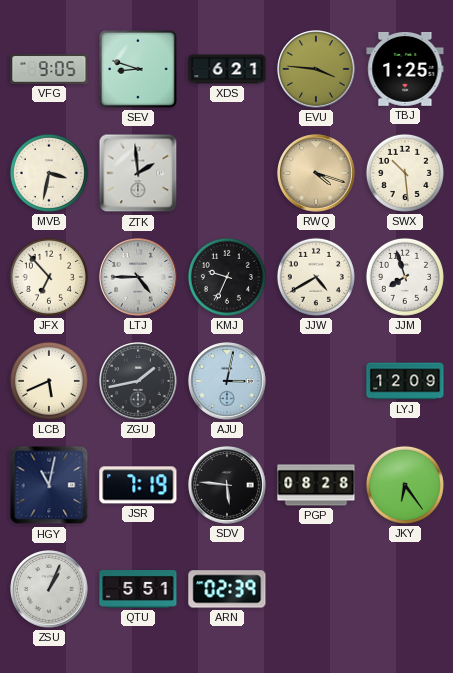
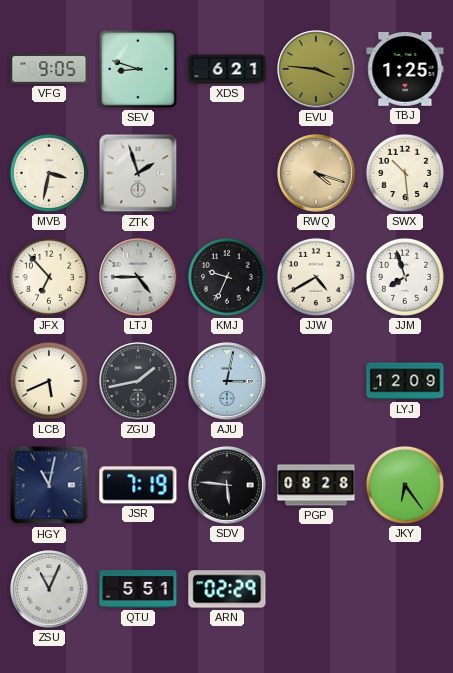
ZTK: 1:59 -> 1:57
ZSU: 1:04 -> 11:04
ARN: 02:39 -> 02:29
